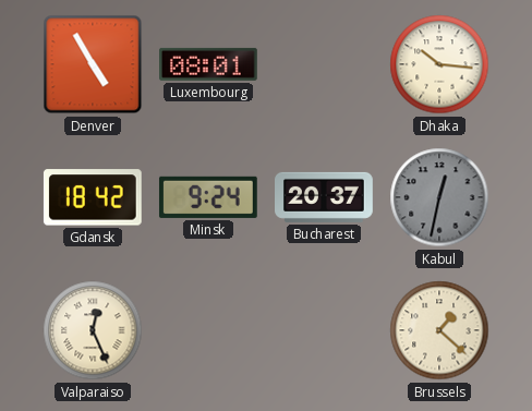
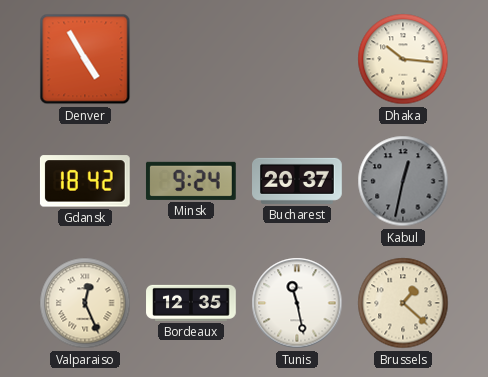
Luxembourg: 08:01 -> none
Bordeaux: none -> 12:35
Tunis: none -> 11:28
